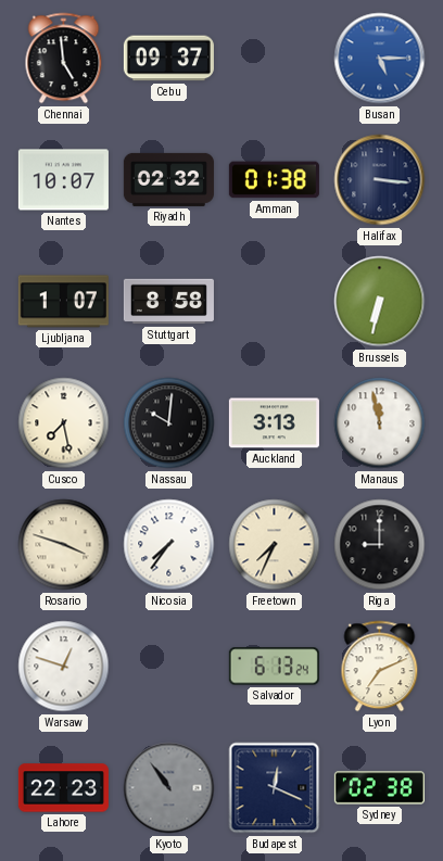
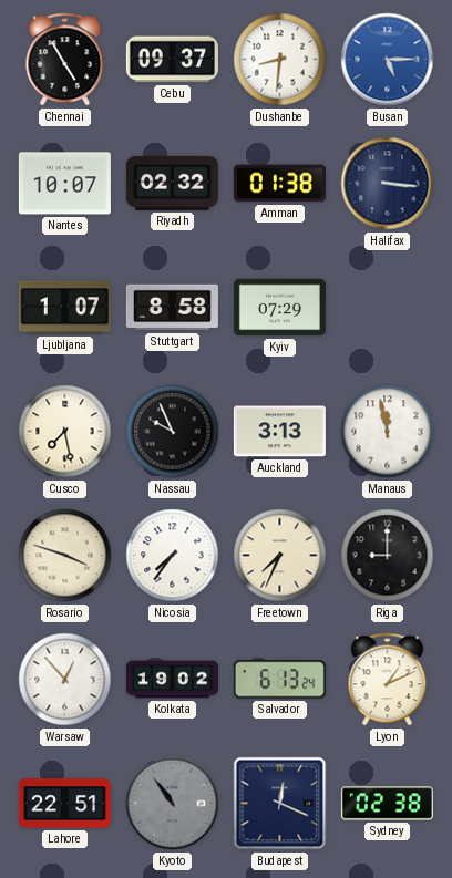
Chennai: 4:59 -> 4:55
Dushanbe: none -> 8:31
Kyiv: none -> 07:29
Brussels: 6:32 -> none
Nassau: 10:01 -> 9:56
Warsaw: 12:48 -> 12:53
Kolkata: none -> 19:02
Lyon: 7:11 -> 1:11
Lahore: 22:23 -> 22:51
